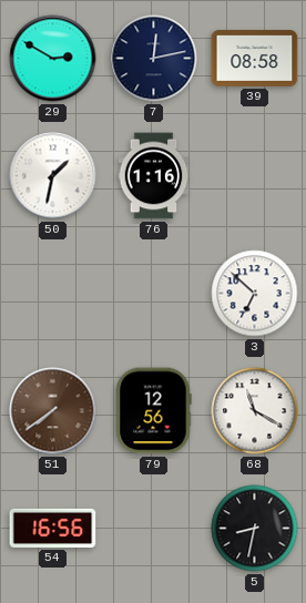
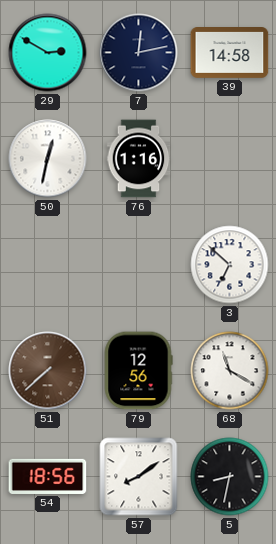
39: 08:58 -> 14:58
50: 1:32 -> 12:32
51: 7:39 -> 7:38
54: 16:56 -> 18:56
57: none -> 8:09
